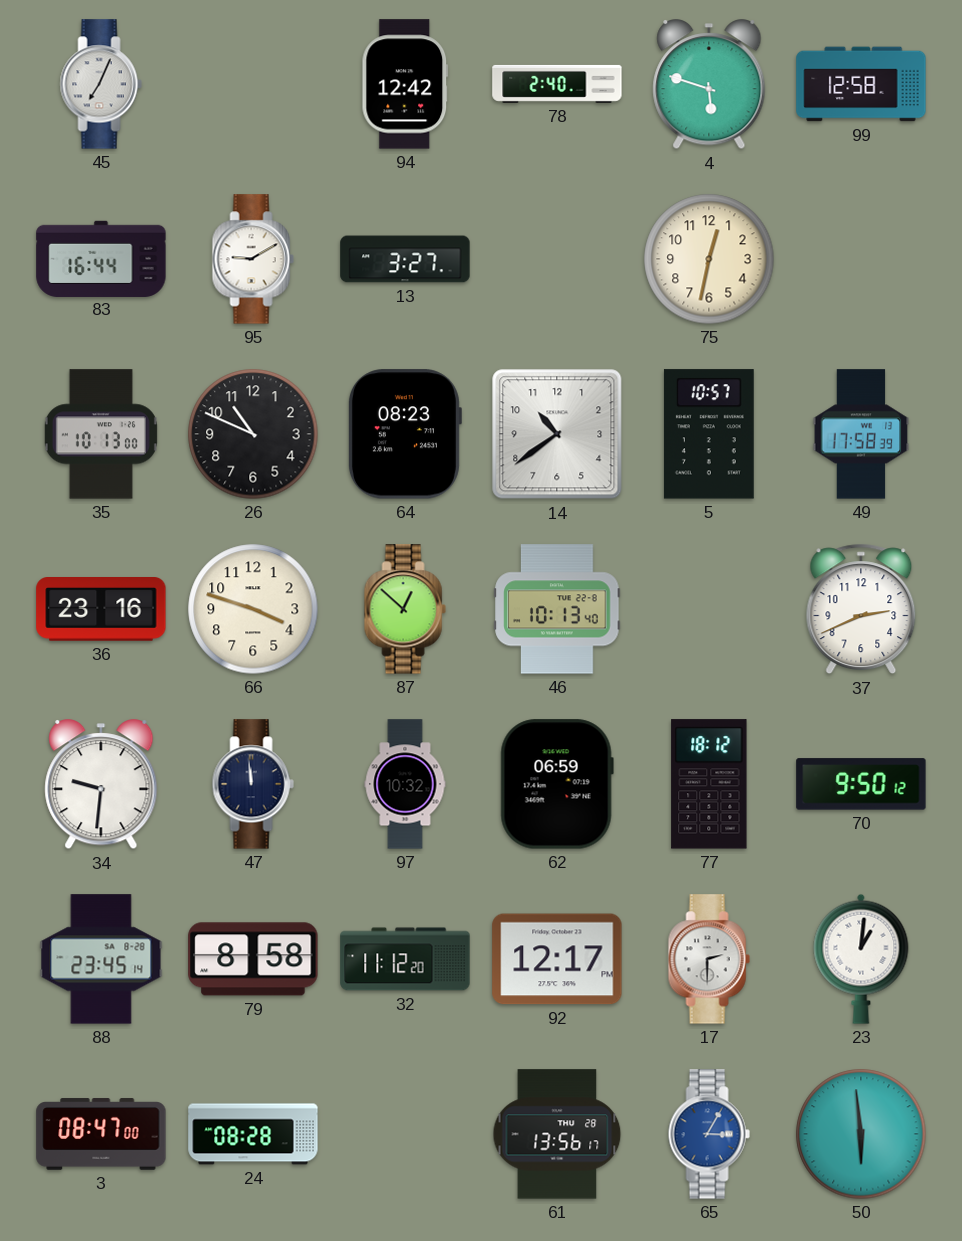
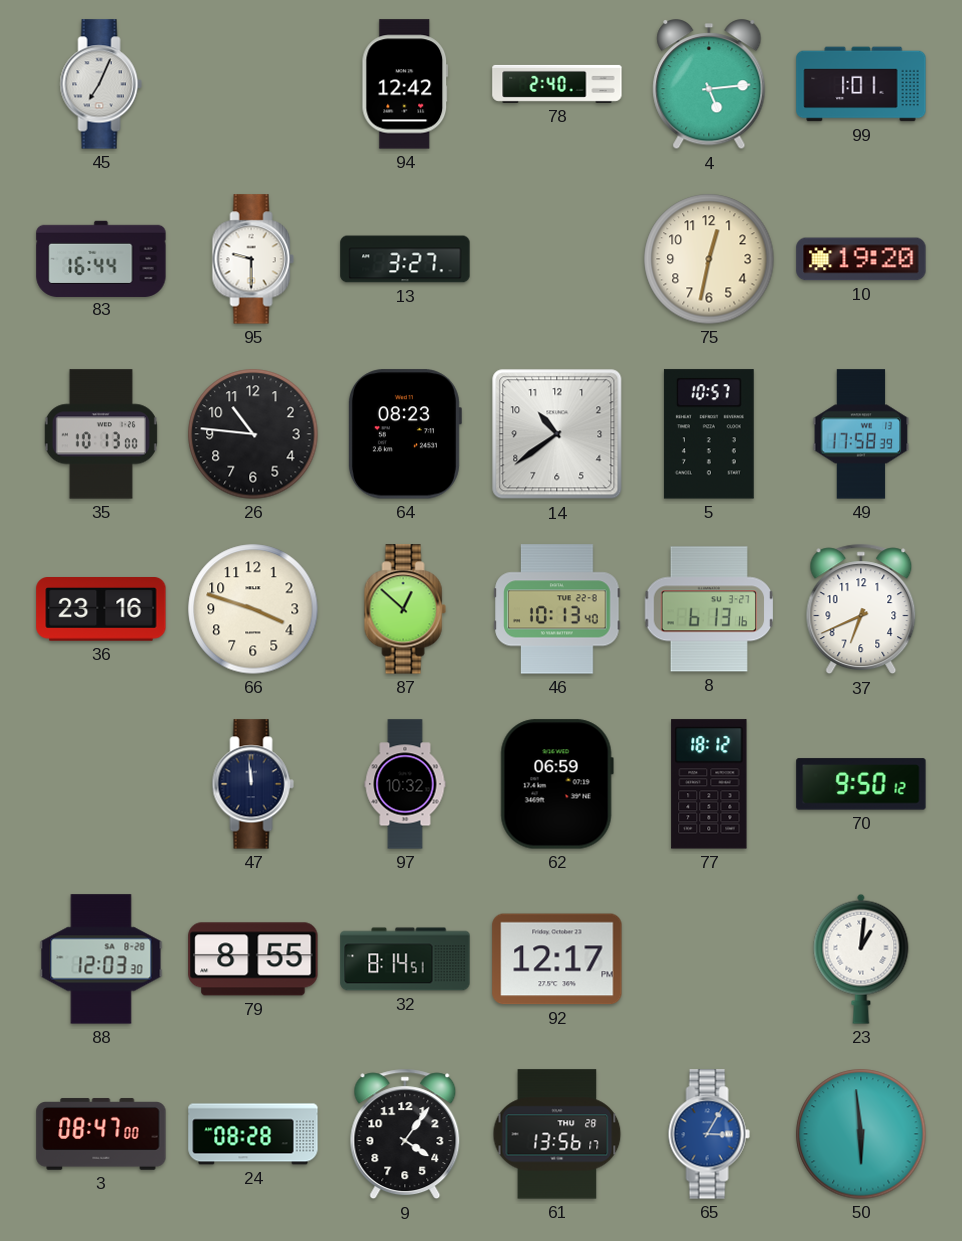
4: 5:48 -> 5:14
99: 12:58 -> 1:01
95: 9:10 -> 9:30
10: none -> 19:20
26: 10:49 -> 10:46
8: none -> 6:13
37: 2:41 -> 6:41
34: 9:31 -> none
88: 23:45 -> 12:03
79: 8:58 -> 8:55
32: 11:12 -> 8:14
17: 2:30 -> none
9: none -> 4:06
